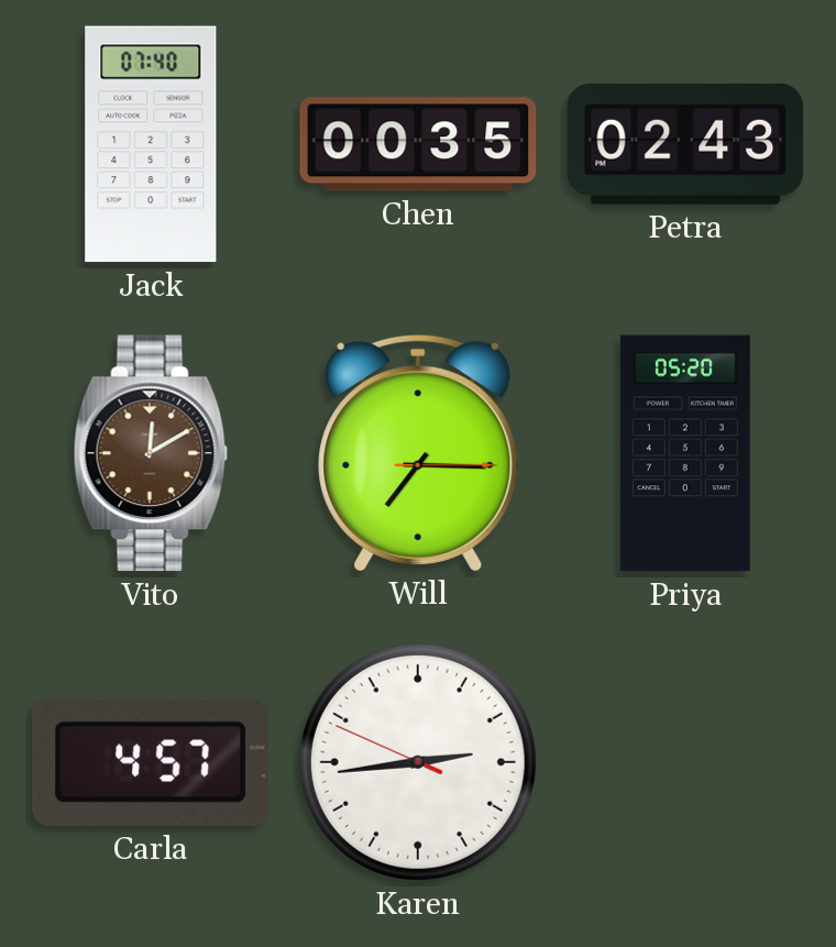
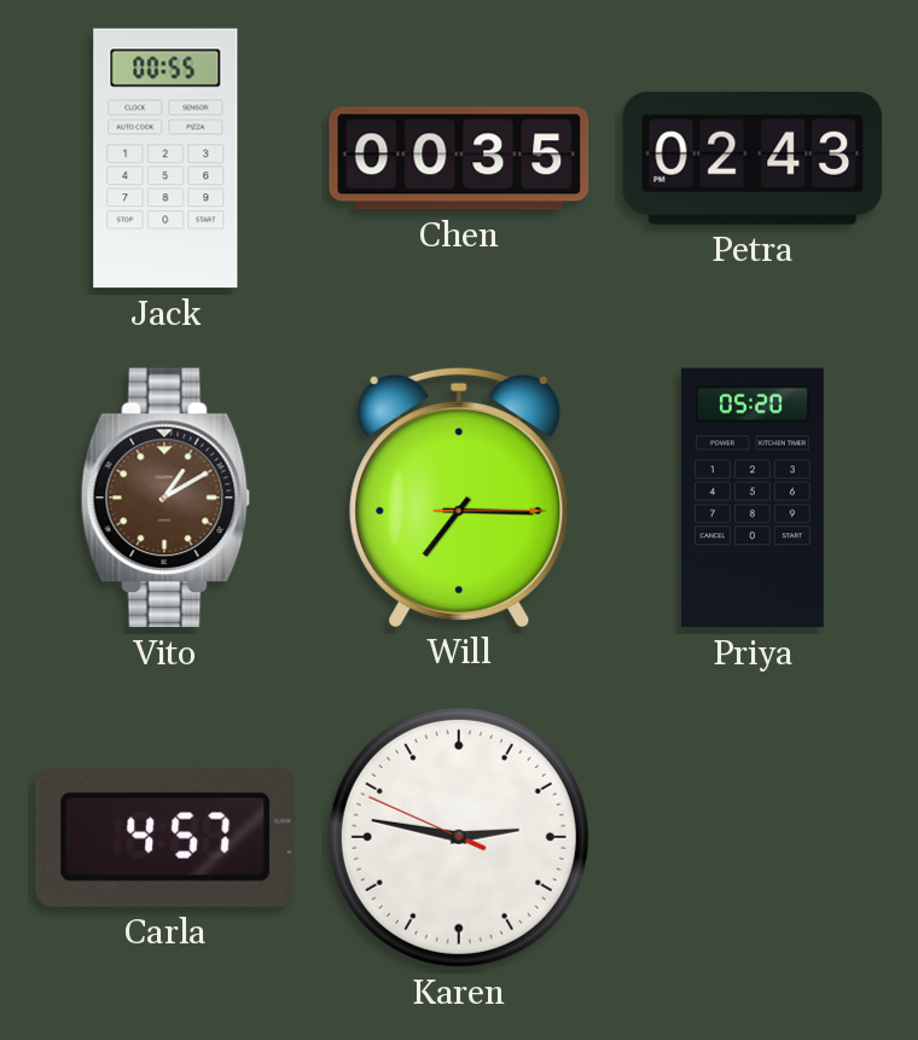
Jack: 07:40 -> 00:55
Vito: 12:10 -> 1:10
Karen: 2:43 -> 2:46
